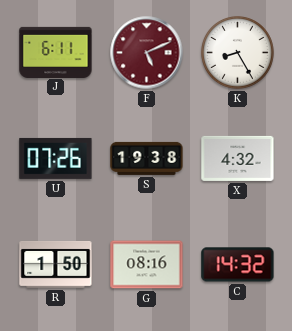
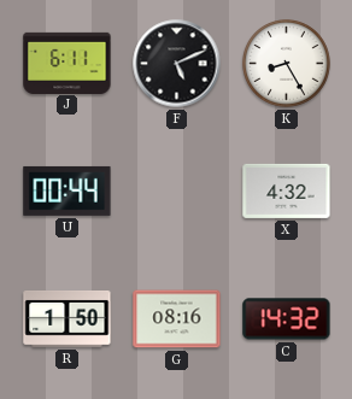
F dial: burgundy -> black
U: 07:26 -> 00:44
S: 19:38 -> none
